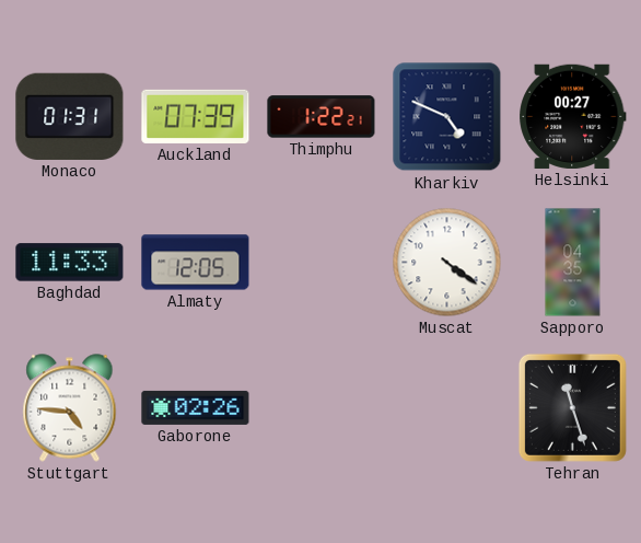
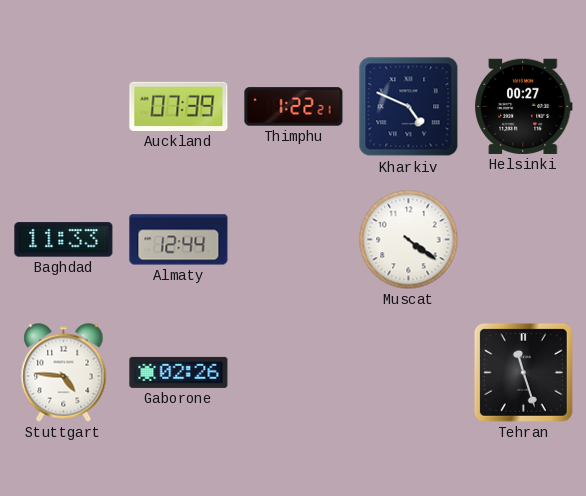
Monaco: 01:31 -> none
Almaty: 12:05 -> 12:44
Sapporo: 04:35 -> none
